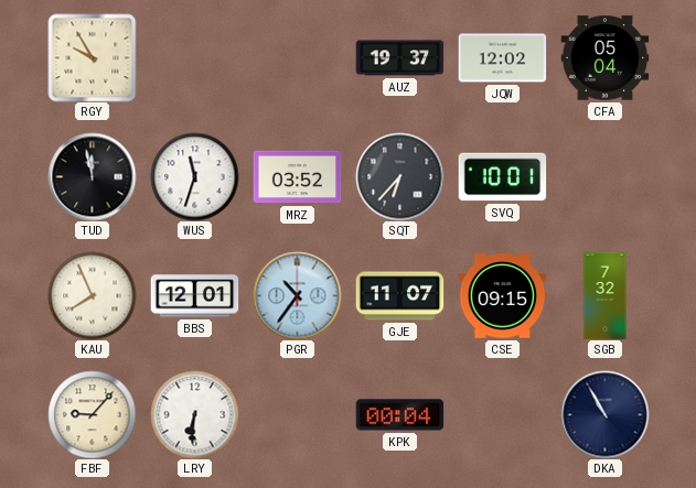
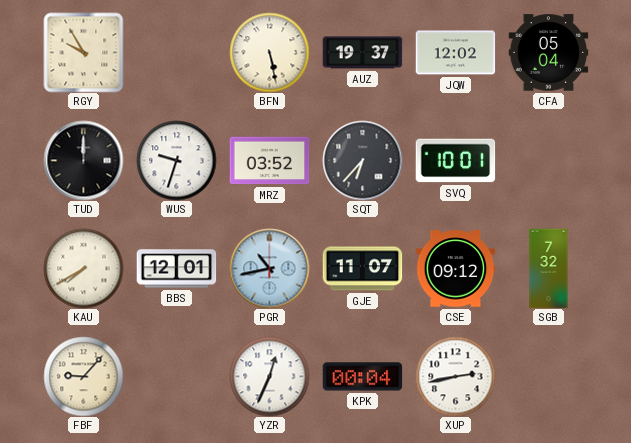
BFN: none -> 5:28
TUD: 11:58 -> 12:00
WUS: 11:33 -> 9:33
KAU: 7:56 -> 7:40
PGR: 10:36 -> 10:43
CSE: 09:15 -> 09:12
LRY: 6:31 -> none
YZR: none -> 12:34
XUP: none -> 2:43
DKA: 10:55 -> none
